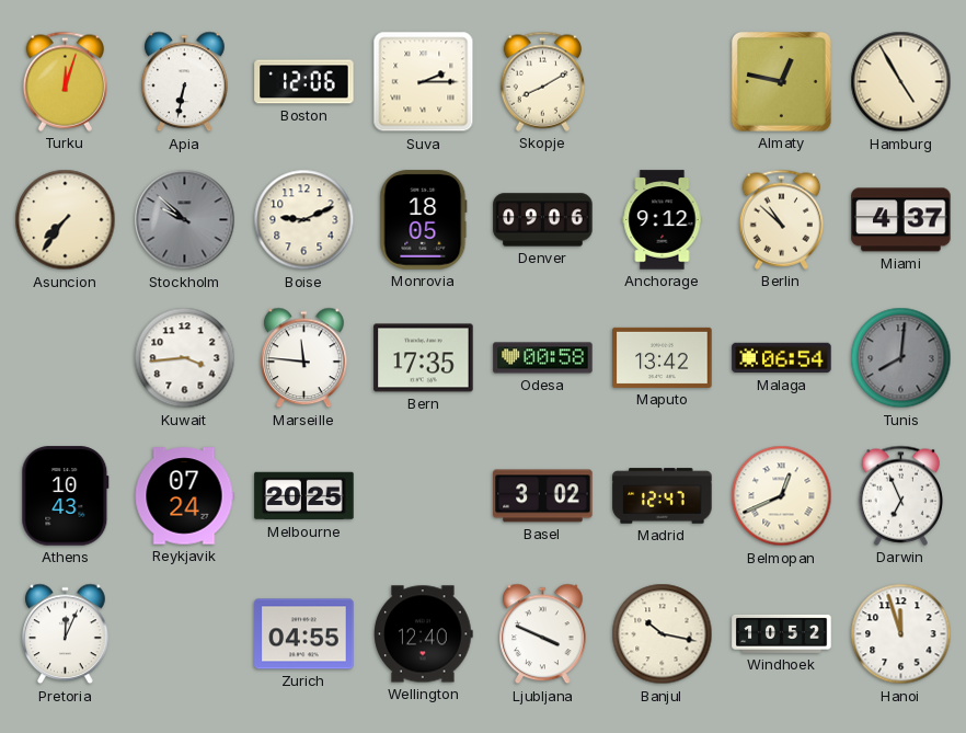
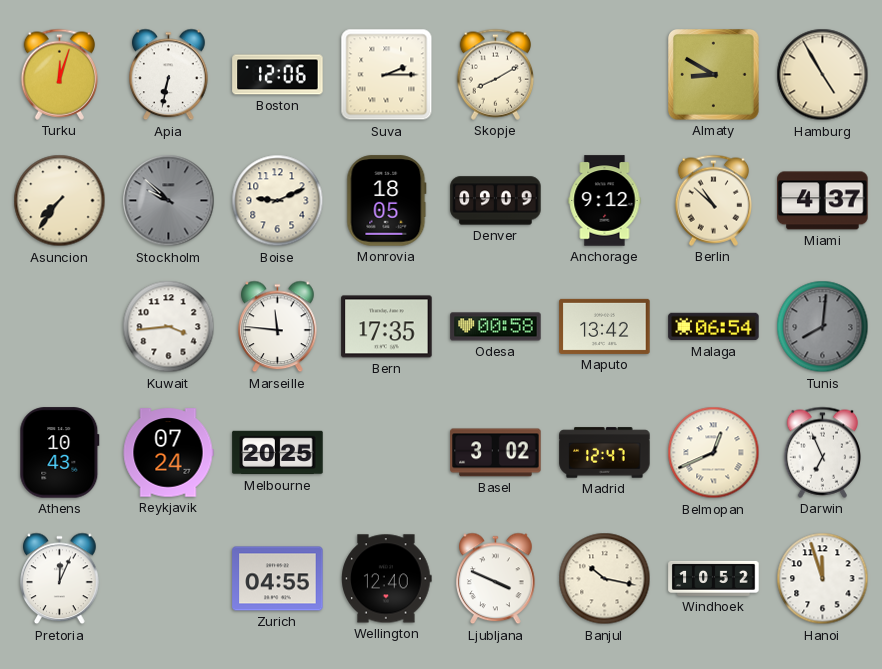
Almaty: 12:47 -> 8:50
Denver: 09:06 -> 09:09
